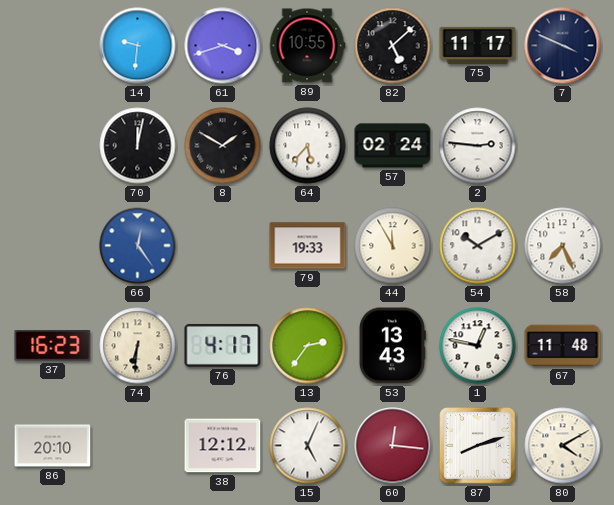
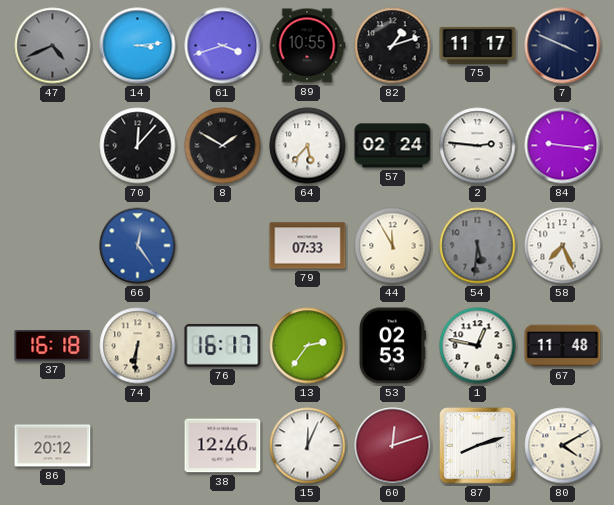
47: none -> 4:41
14: 9:31 -> 3:14
82: 5:08 -> 1:12
70: 12:02 -> 12:07
84: none -> 9:16
79: 19:33 -> 07:33
54: 10:10 -> 5:31
54 dial: white -> grey
37: 16:23 -> 16:18
76: 4:17 -> 16:17
53: 13:43 -> 02:53
86: 20:10 -> 20:12
38: 12:12 -> 12:46
15: 5:04 -> 12:04
60: 12:16 -> 12:12
